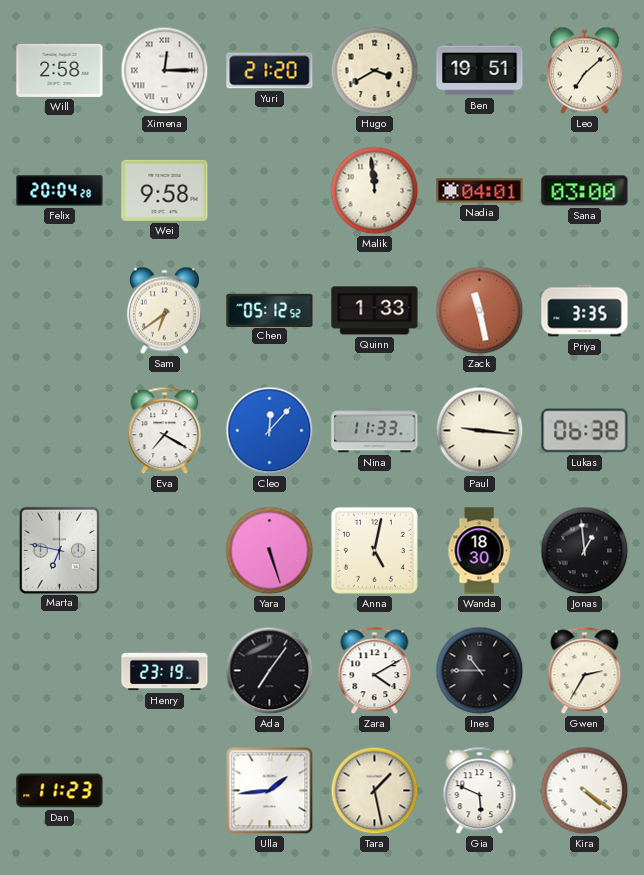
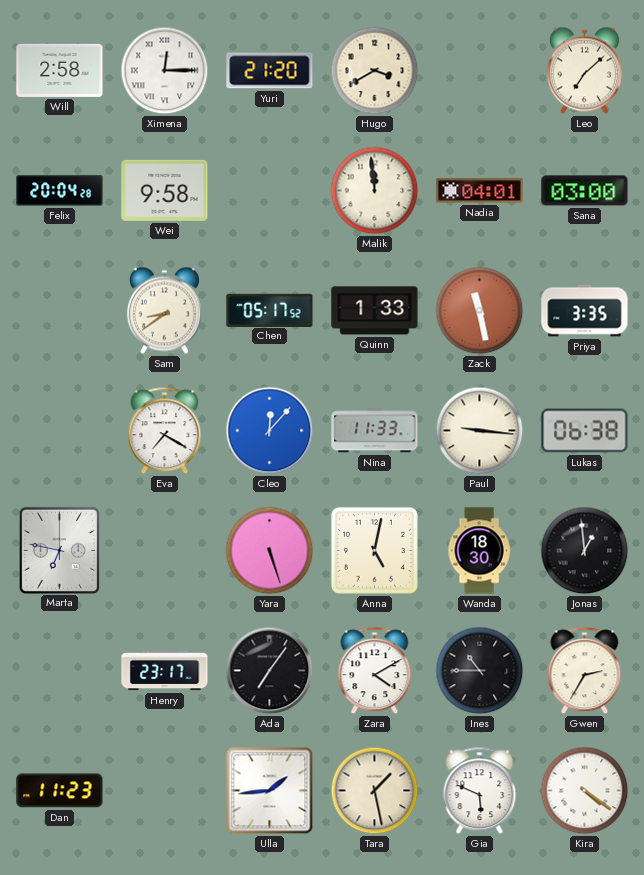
Ben: 19:51 -> none
Sam: 6:39 -> 8:39
Chen: 05:12 -> 05:17
Henry: 23:19 -> 23:17
